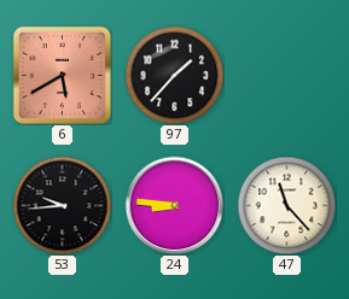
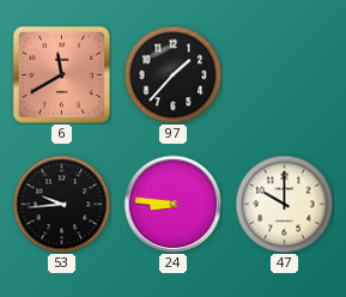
6: 5:40 -> 11:40
47: 11:23 -> 10:00
